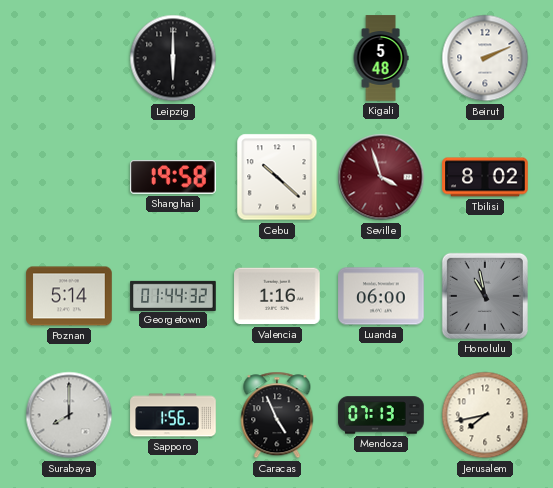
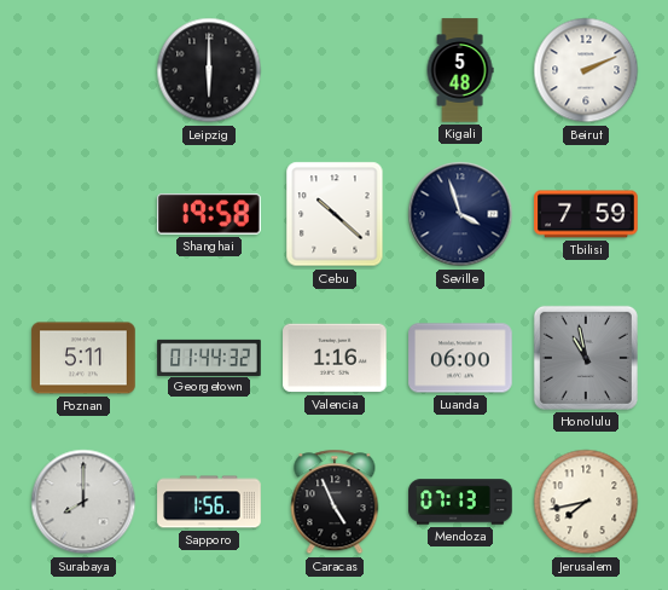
Seville dial: burgundy -> navy
Tbilisi: 8:02 -> 7:59
Poznan: 5:14 -> 5:11
